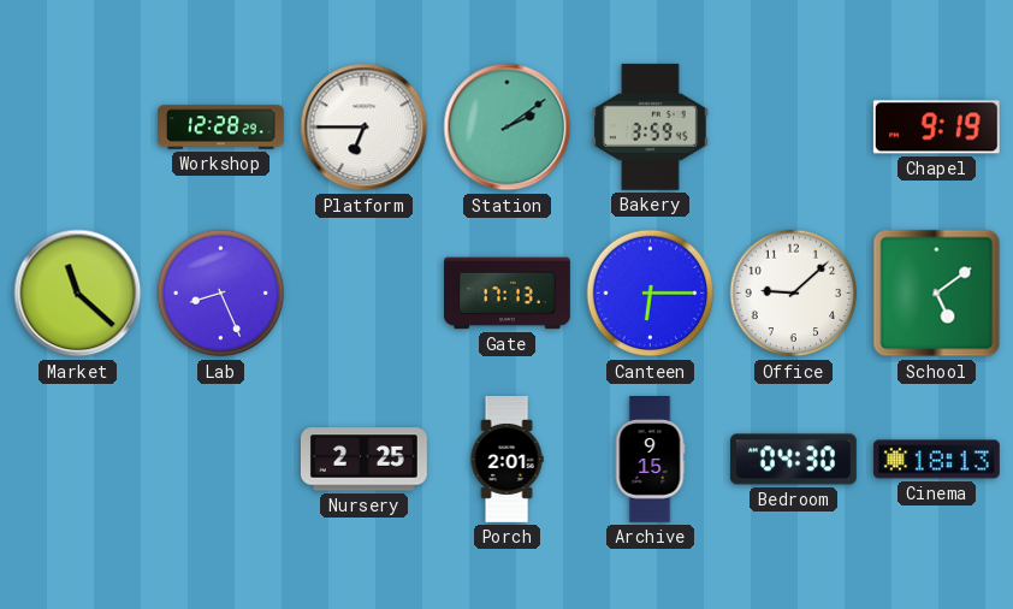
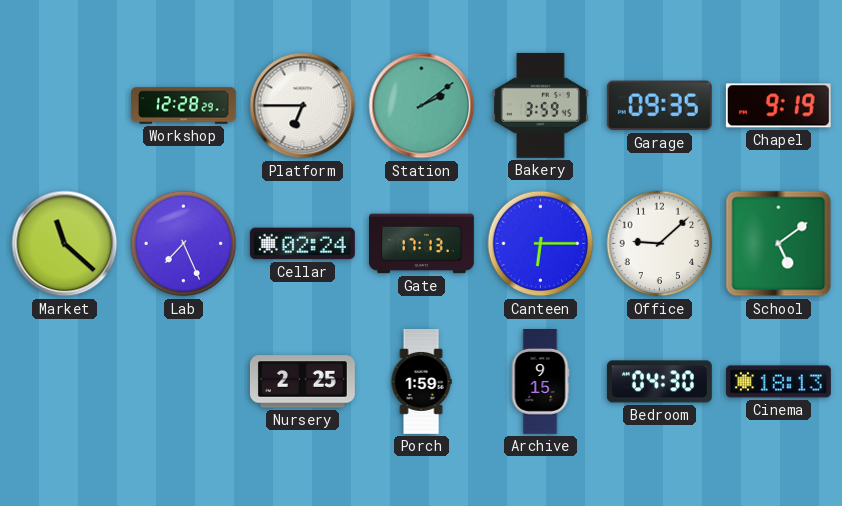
Garage: none -> 09:35
Lab: 8:26 -> 7:26
Cellar: none -> 02:24
Porch: 2:01 -> 1:59
